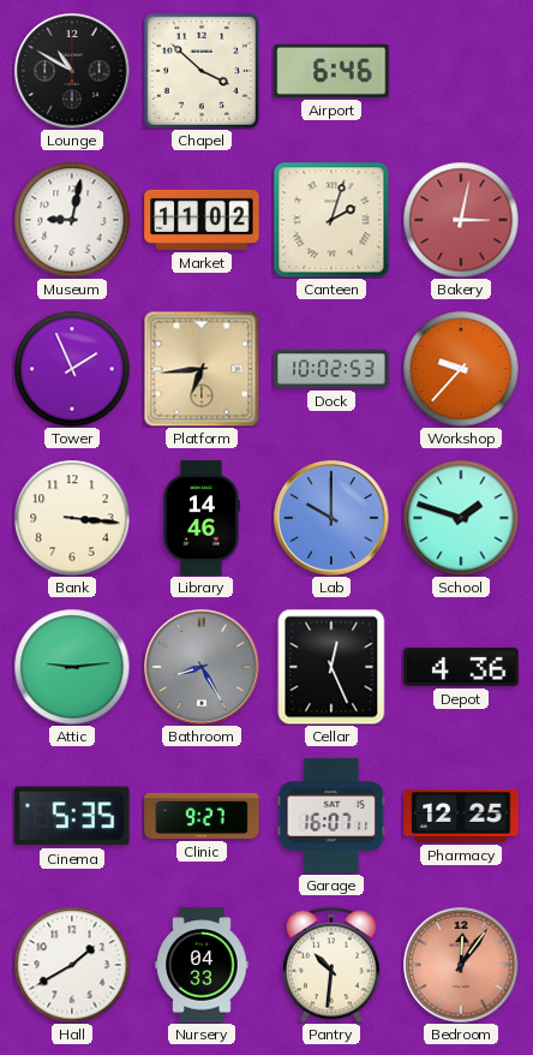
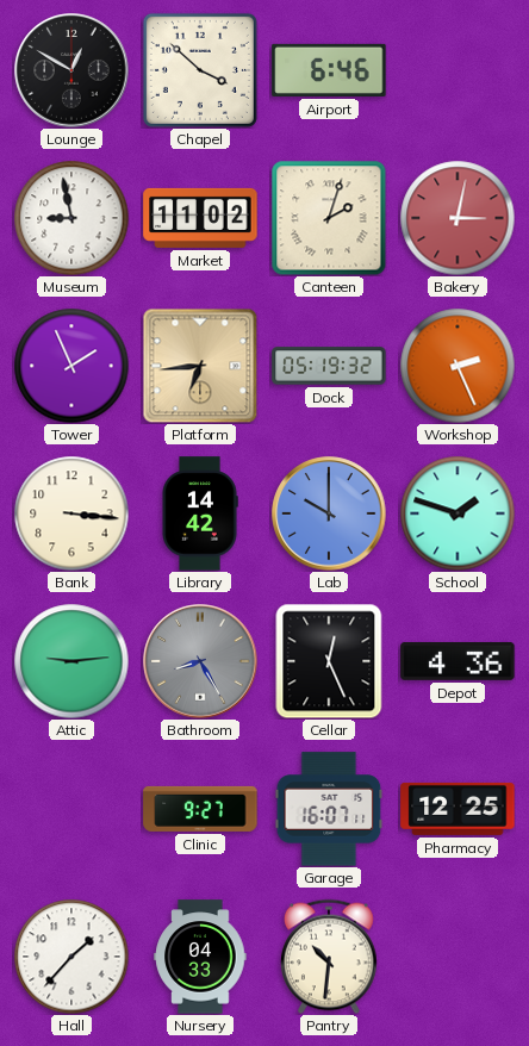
Lounge: 10:50 -> 12:50
Museum: 9:02 -> 8:58
Dock: 10:02 -> 05:19
Workshop: 9:37 -> 2:26
Library: 14:46 -> 14:42
Cinema: 5:35 -> none
Hall: 1:40 -> 1:37
Bedroom: 12:06 -> none
